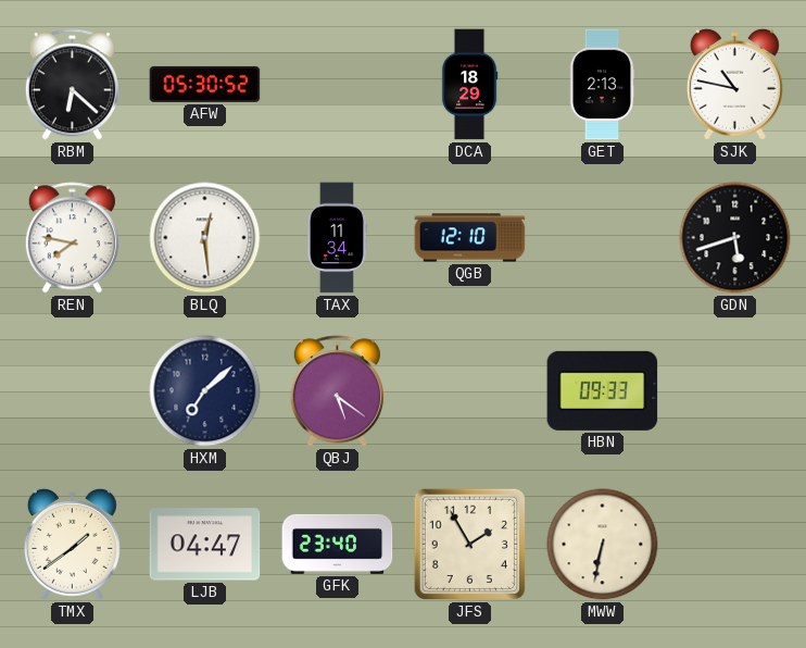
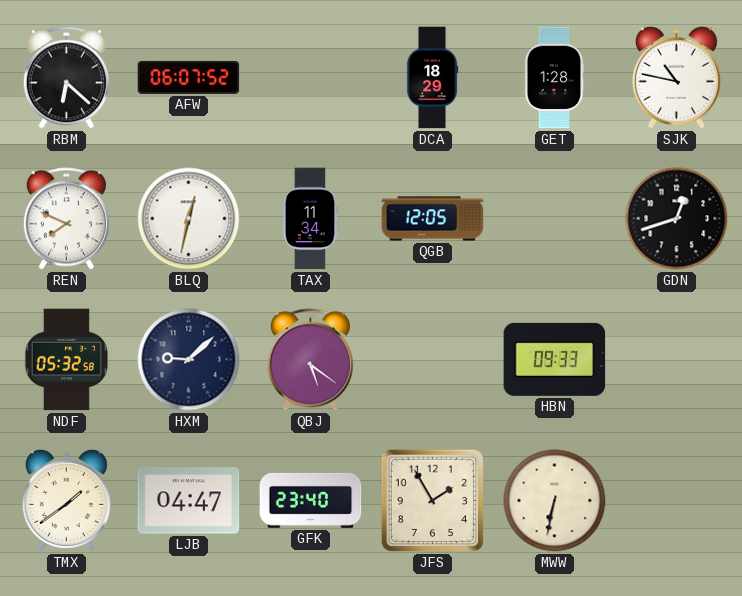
AFW: 05:30 -> 06:07
GET: 2:13 -> 1:28
REN: 7:47 -> 7:49
BLQ: 12:29 -> 12:32
QGB: 12:10 -> 12:05
GDN: 5:42 -> 12:42
NDF: none -> 05:32
HXM: 7:08 -> 9:08
